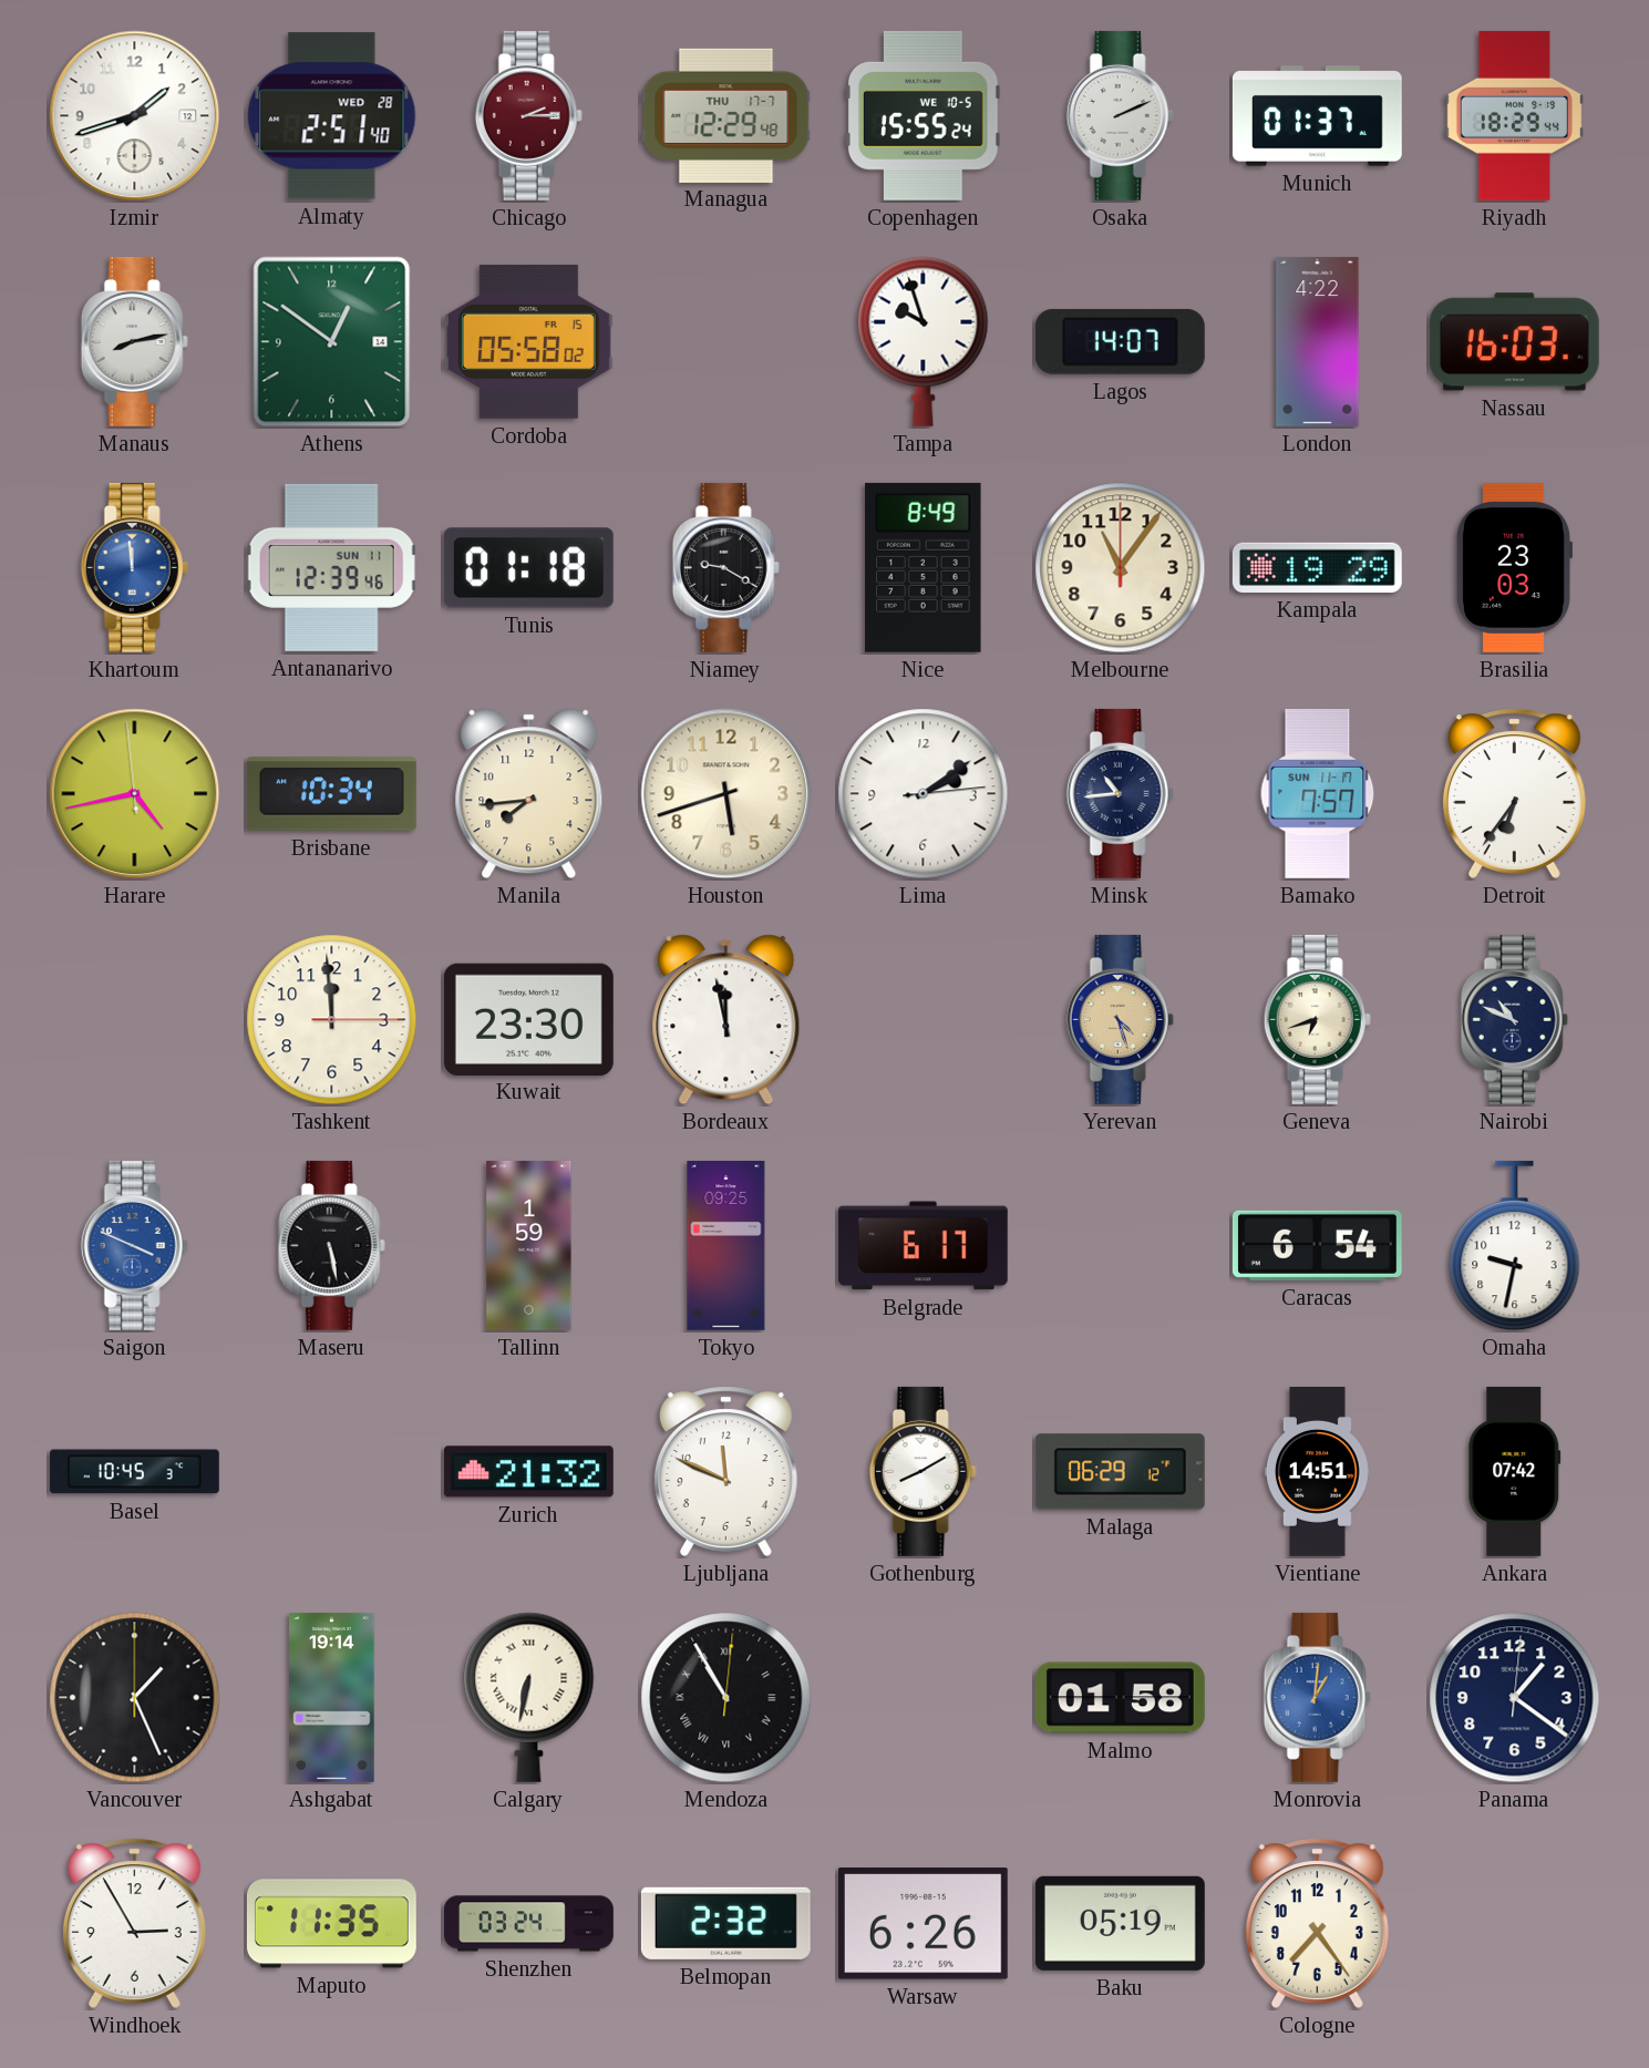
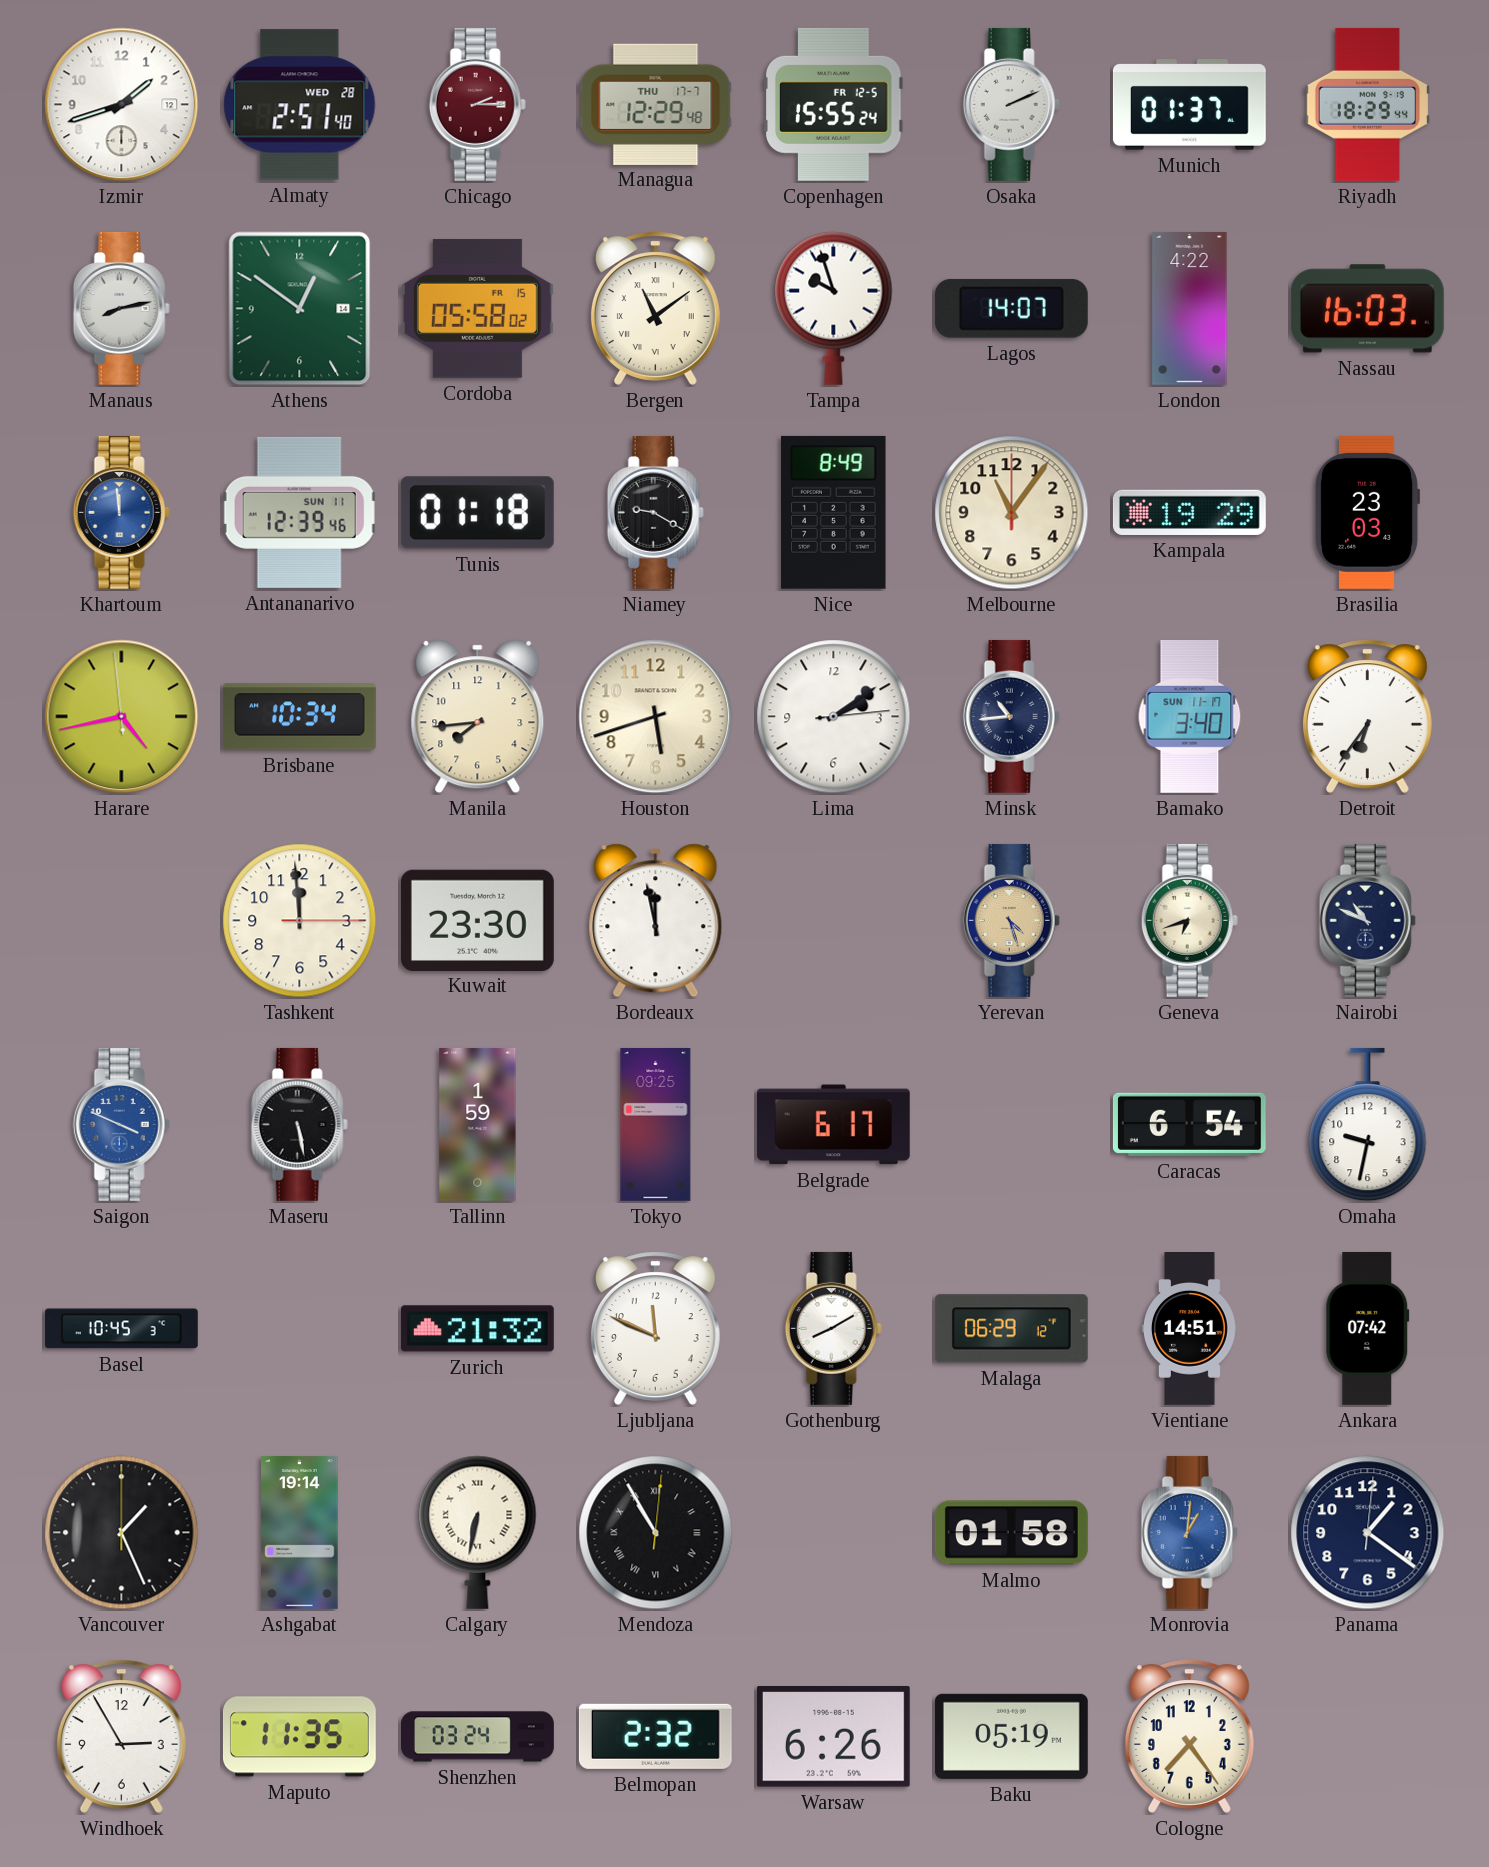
Copenhagen date: WE 10-5 -> FR 12-5
Bergen: none -> 11:09
Bamako: 7:57 -> 3:40
